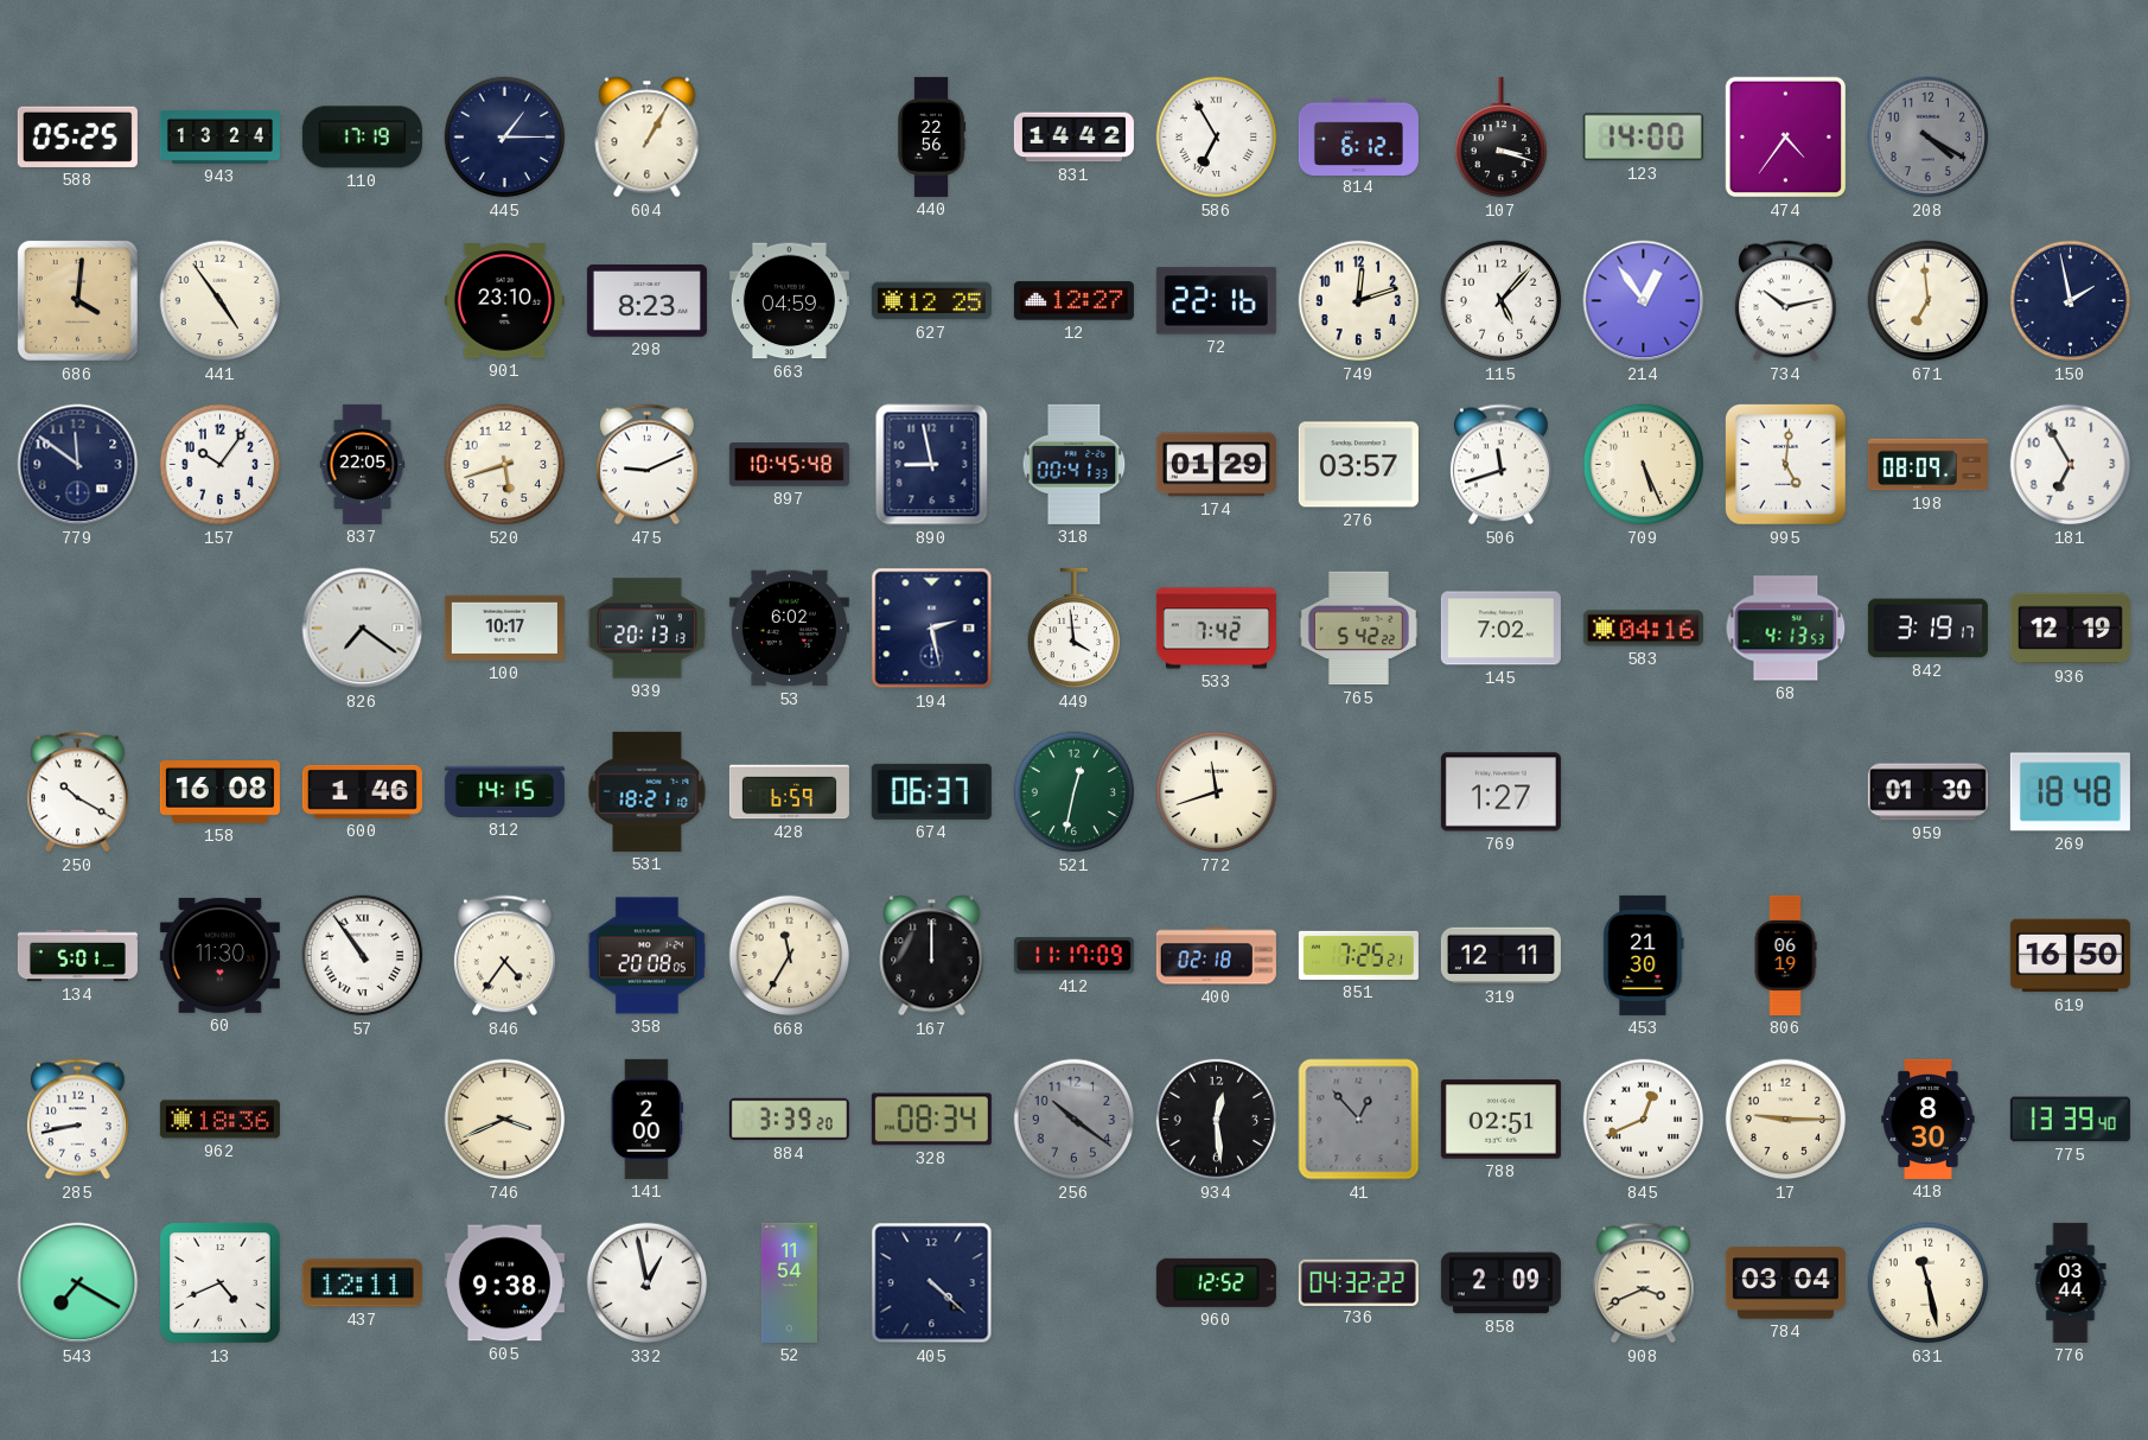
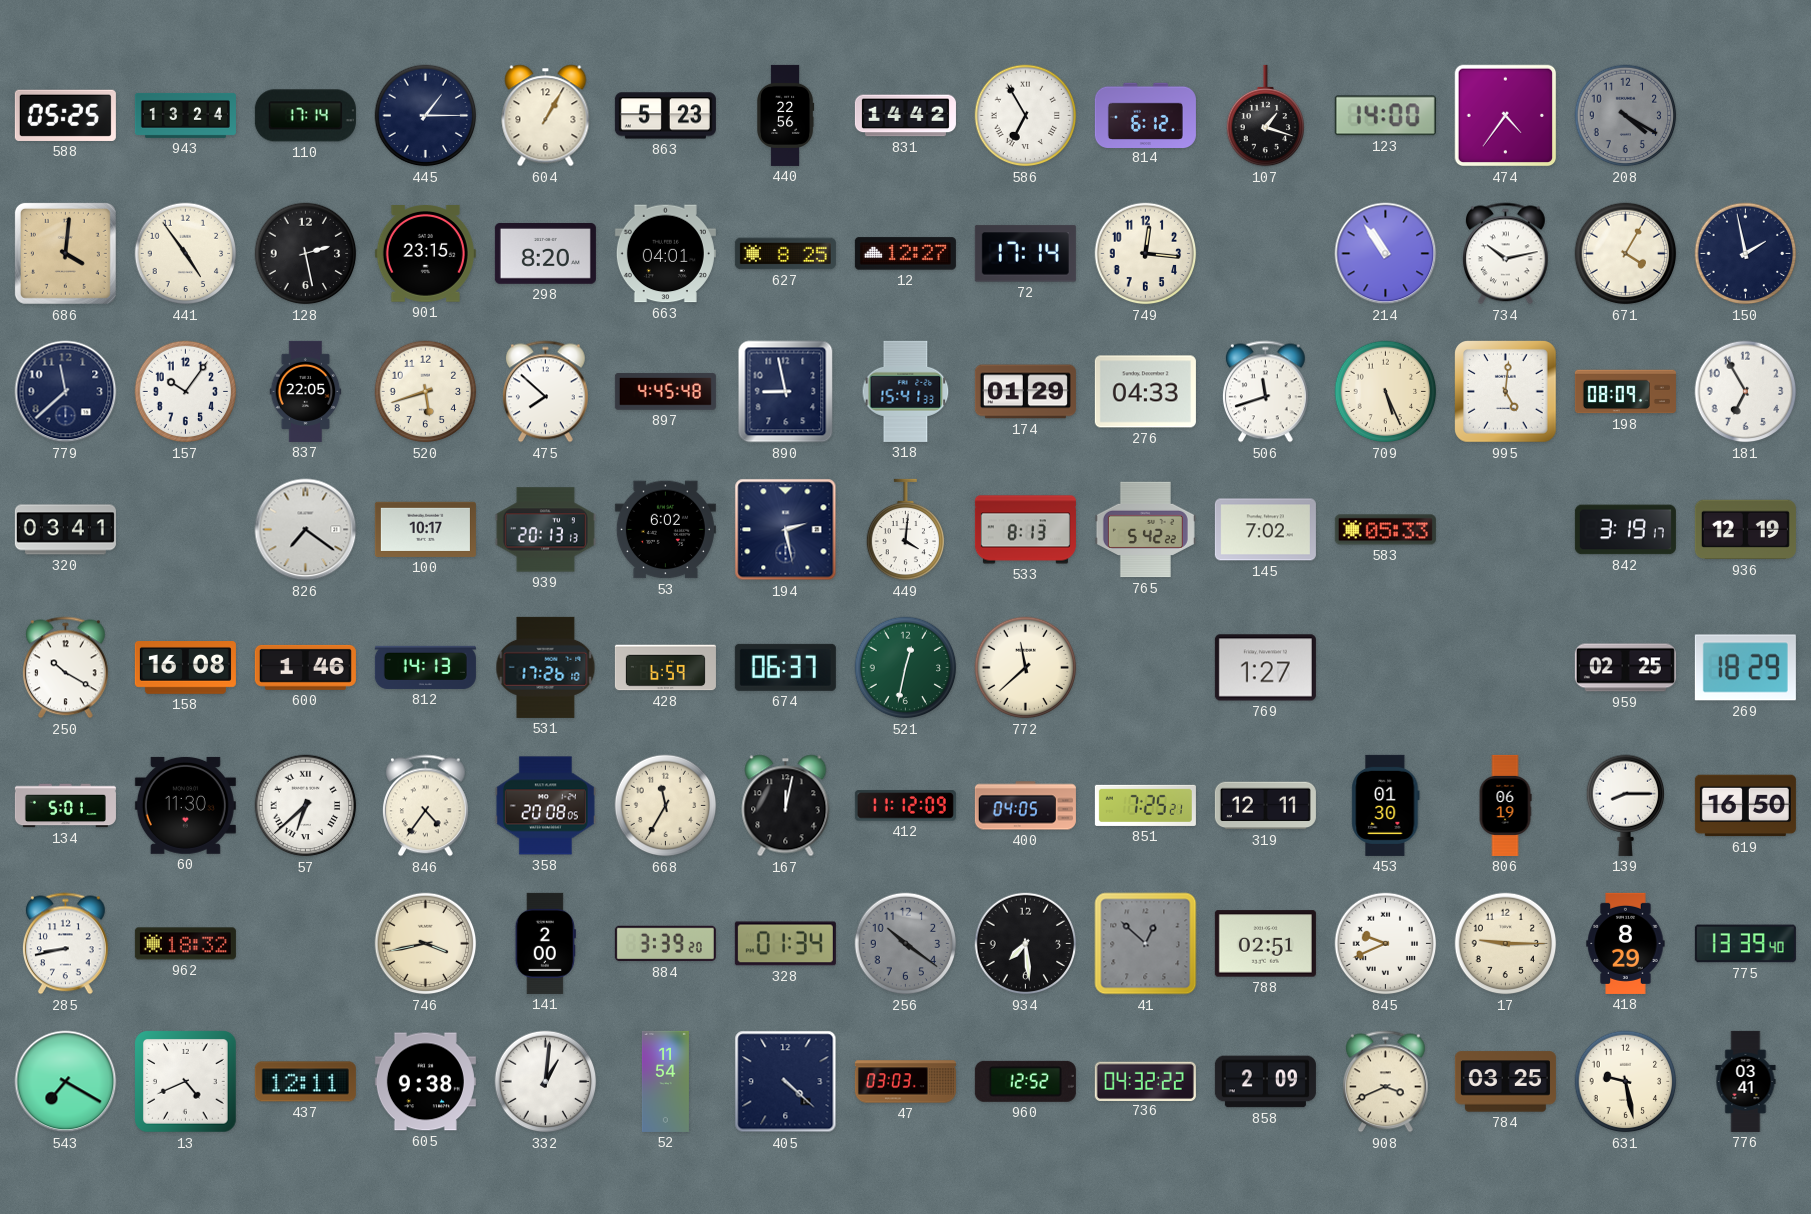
110: 17:19 -> 17:14
863: none -> 5:23
107: 3:18 -> 1:18
128: none -> 2:28
901: 23:10 -> 23:15
298: 8:23 -> 8:20
663: 04:59 -> 04:01
627: 12:25 -> 8:25
72: 22:16 -> 17:14
749: 12:12 -> 12:16
115: 5:07 -> none
214: 12:54 -> 10:54
671: 6:59 -> 4:05
779: 11:51 -> 11:38
475: 9:11 -> 7:52
897: 10:45 -> 4:45
318: 00:41 -> 15:41
276: 03:57 -> 04:33
320: none -> 03:41
449: 3:59 -> 4:01
533: 7:42 -> 8:13
583: 04:16 -> 05:33
68: 4:13 -> none
812: 14:15 -> 14:13
531: 18:21 -> 17:26
772: 11:42 -> 11:38
959: 01:30 -> 02:25
269: 18:48 -> 18:29
57: 10:54 -> 6:38
167: 12:00 -> 12:02
412: 11:17 -> 11:12
400: 02:18 -> 04:05
453: 21:30 -> 01:30
139: none -> 8:15
962: 18:36 -> 18:32
746: 3:41 -> 3:43
328: 08:34 -> 01:34
934: 12:29 -> 7:29
41: 12:53 -> 12:52
845: 12:41 -> 9:41
418: 8:30 -> 8:29
332: 12:58 -> 1:01
47: none -> 03:03
784: 03:04 -> 03:25
631: 11:28 -> 9:28
776: 03:44 -> 03:41
